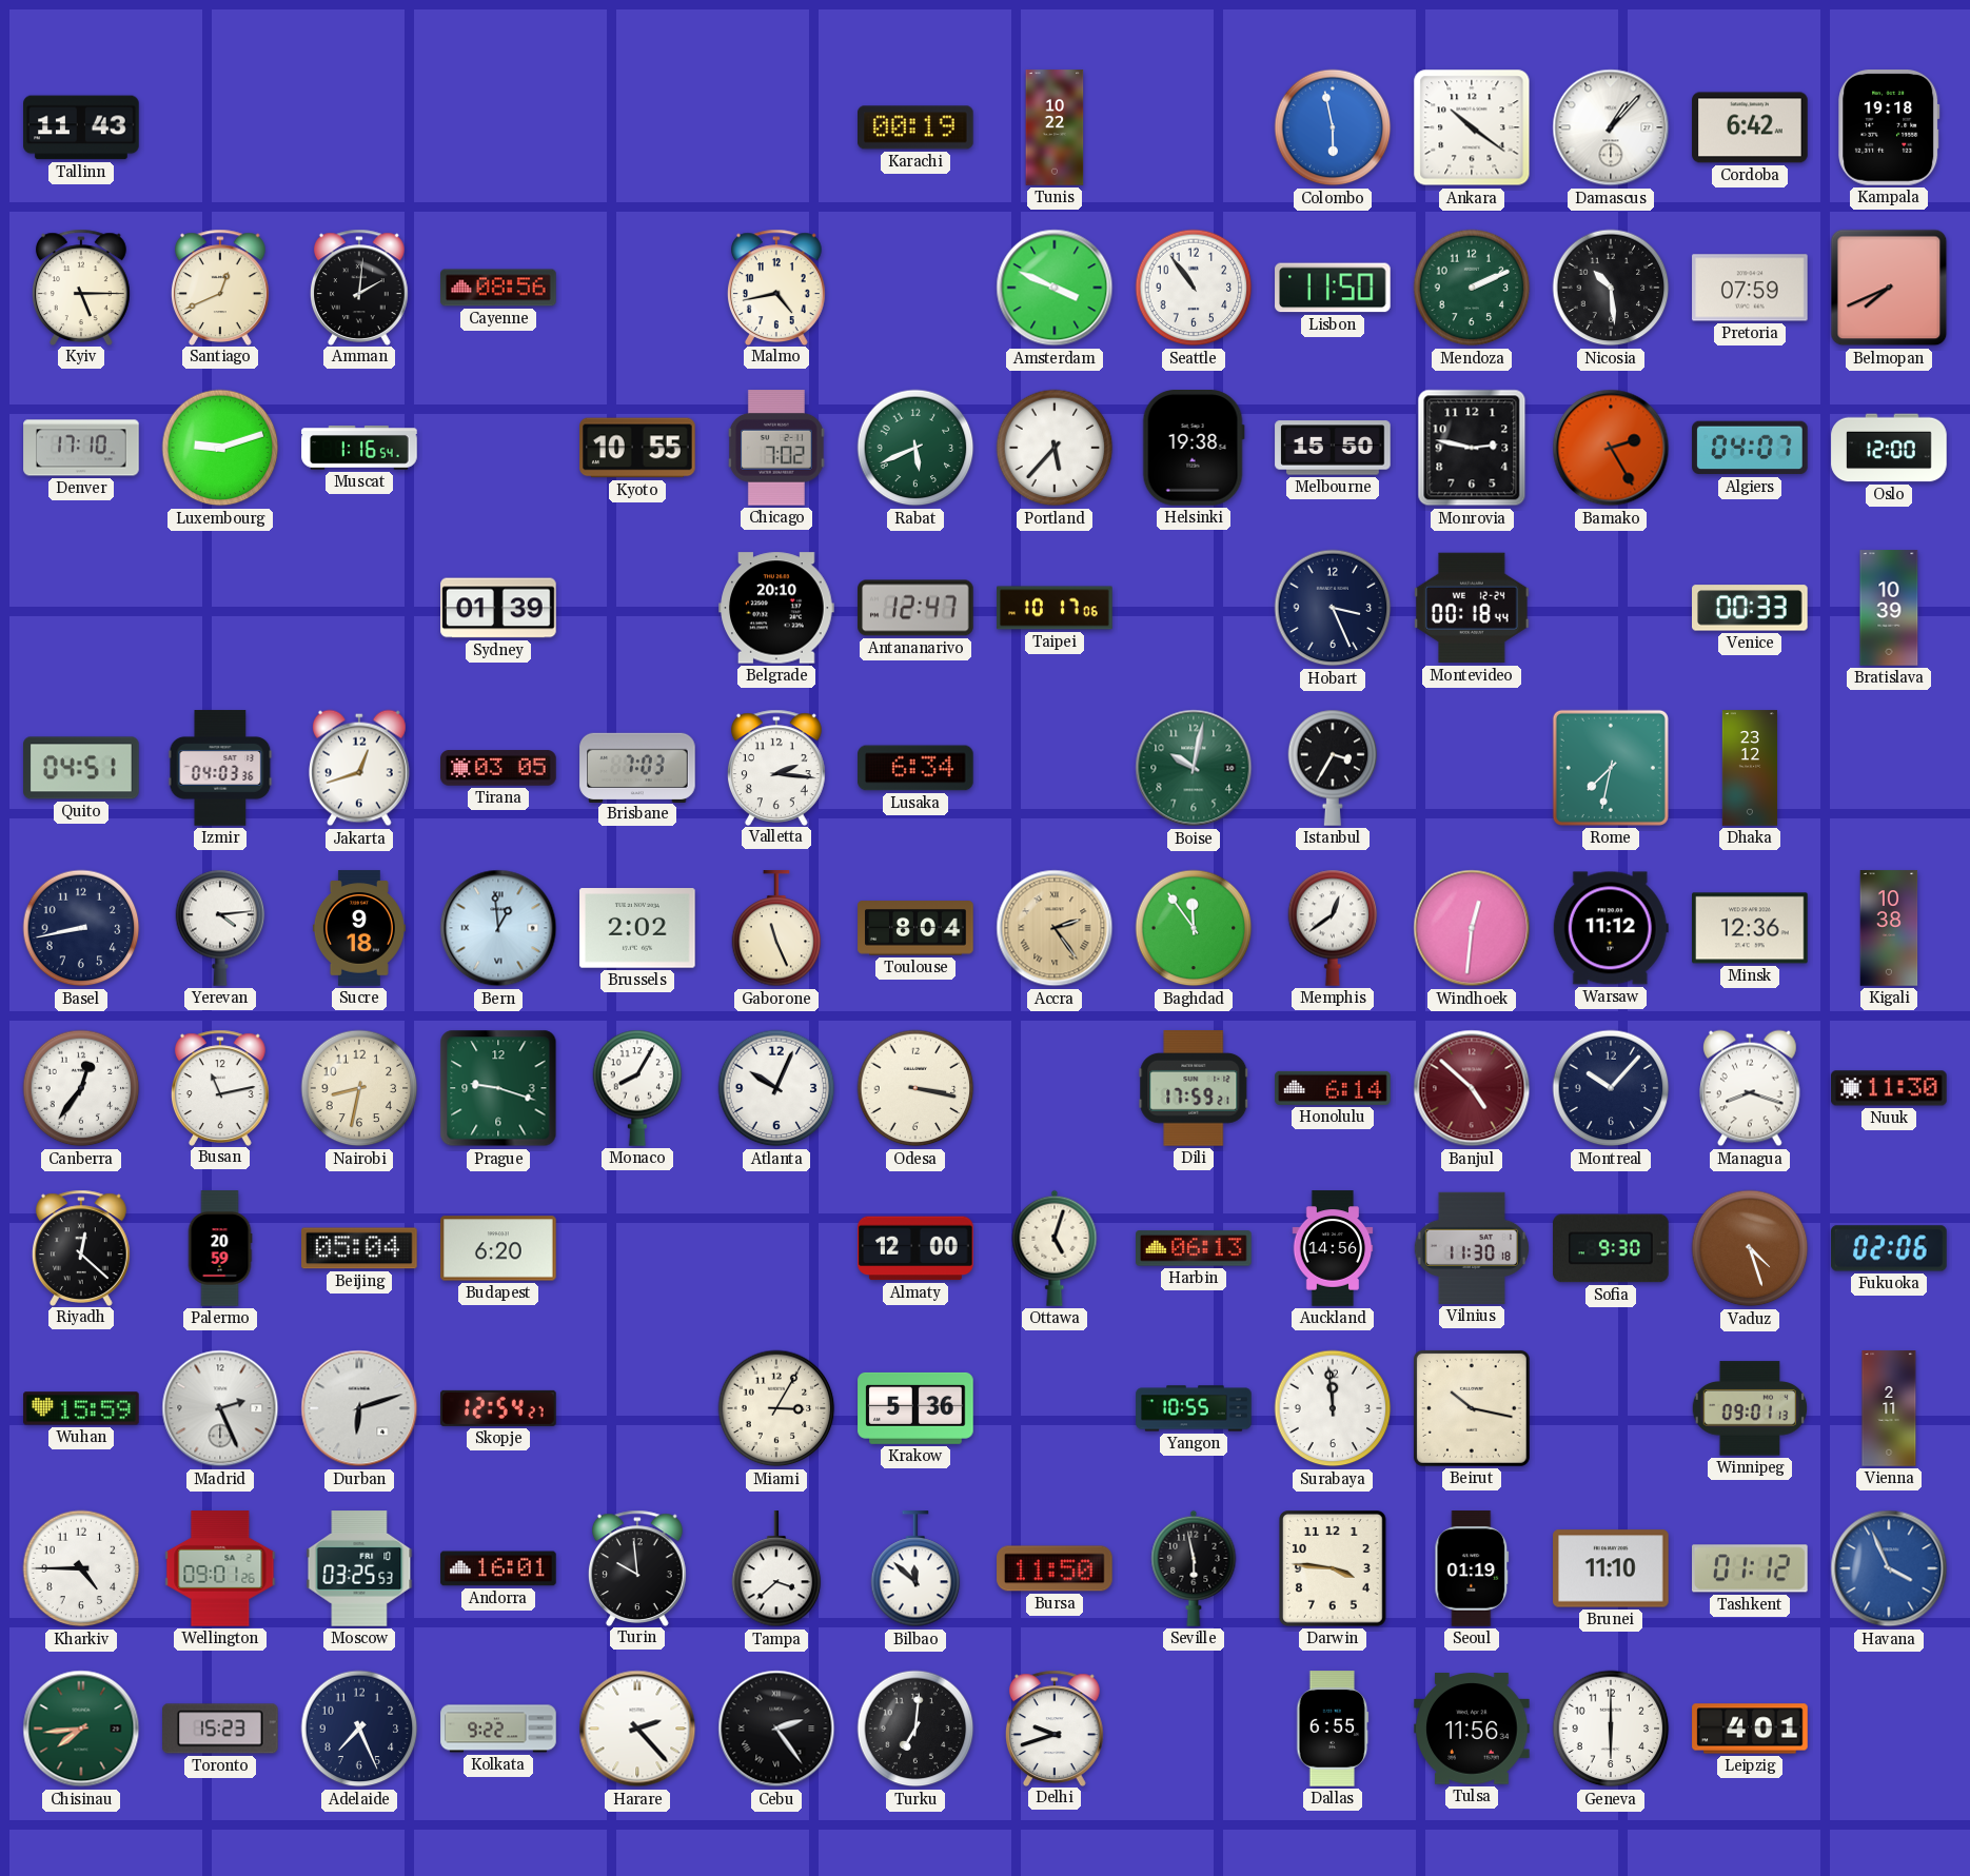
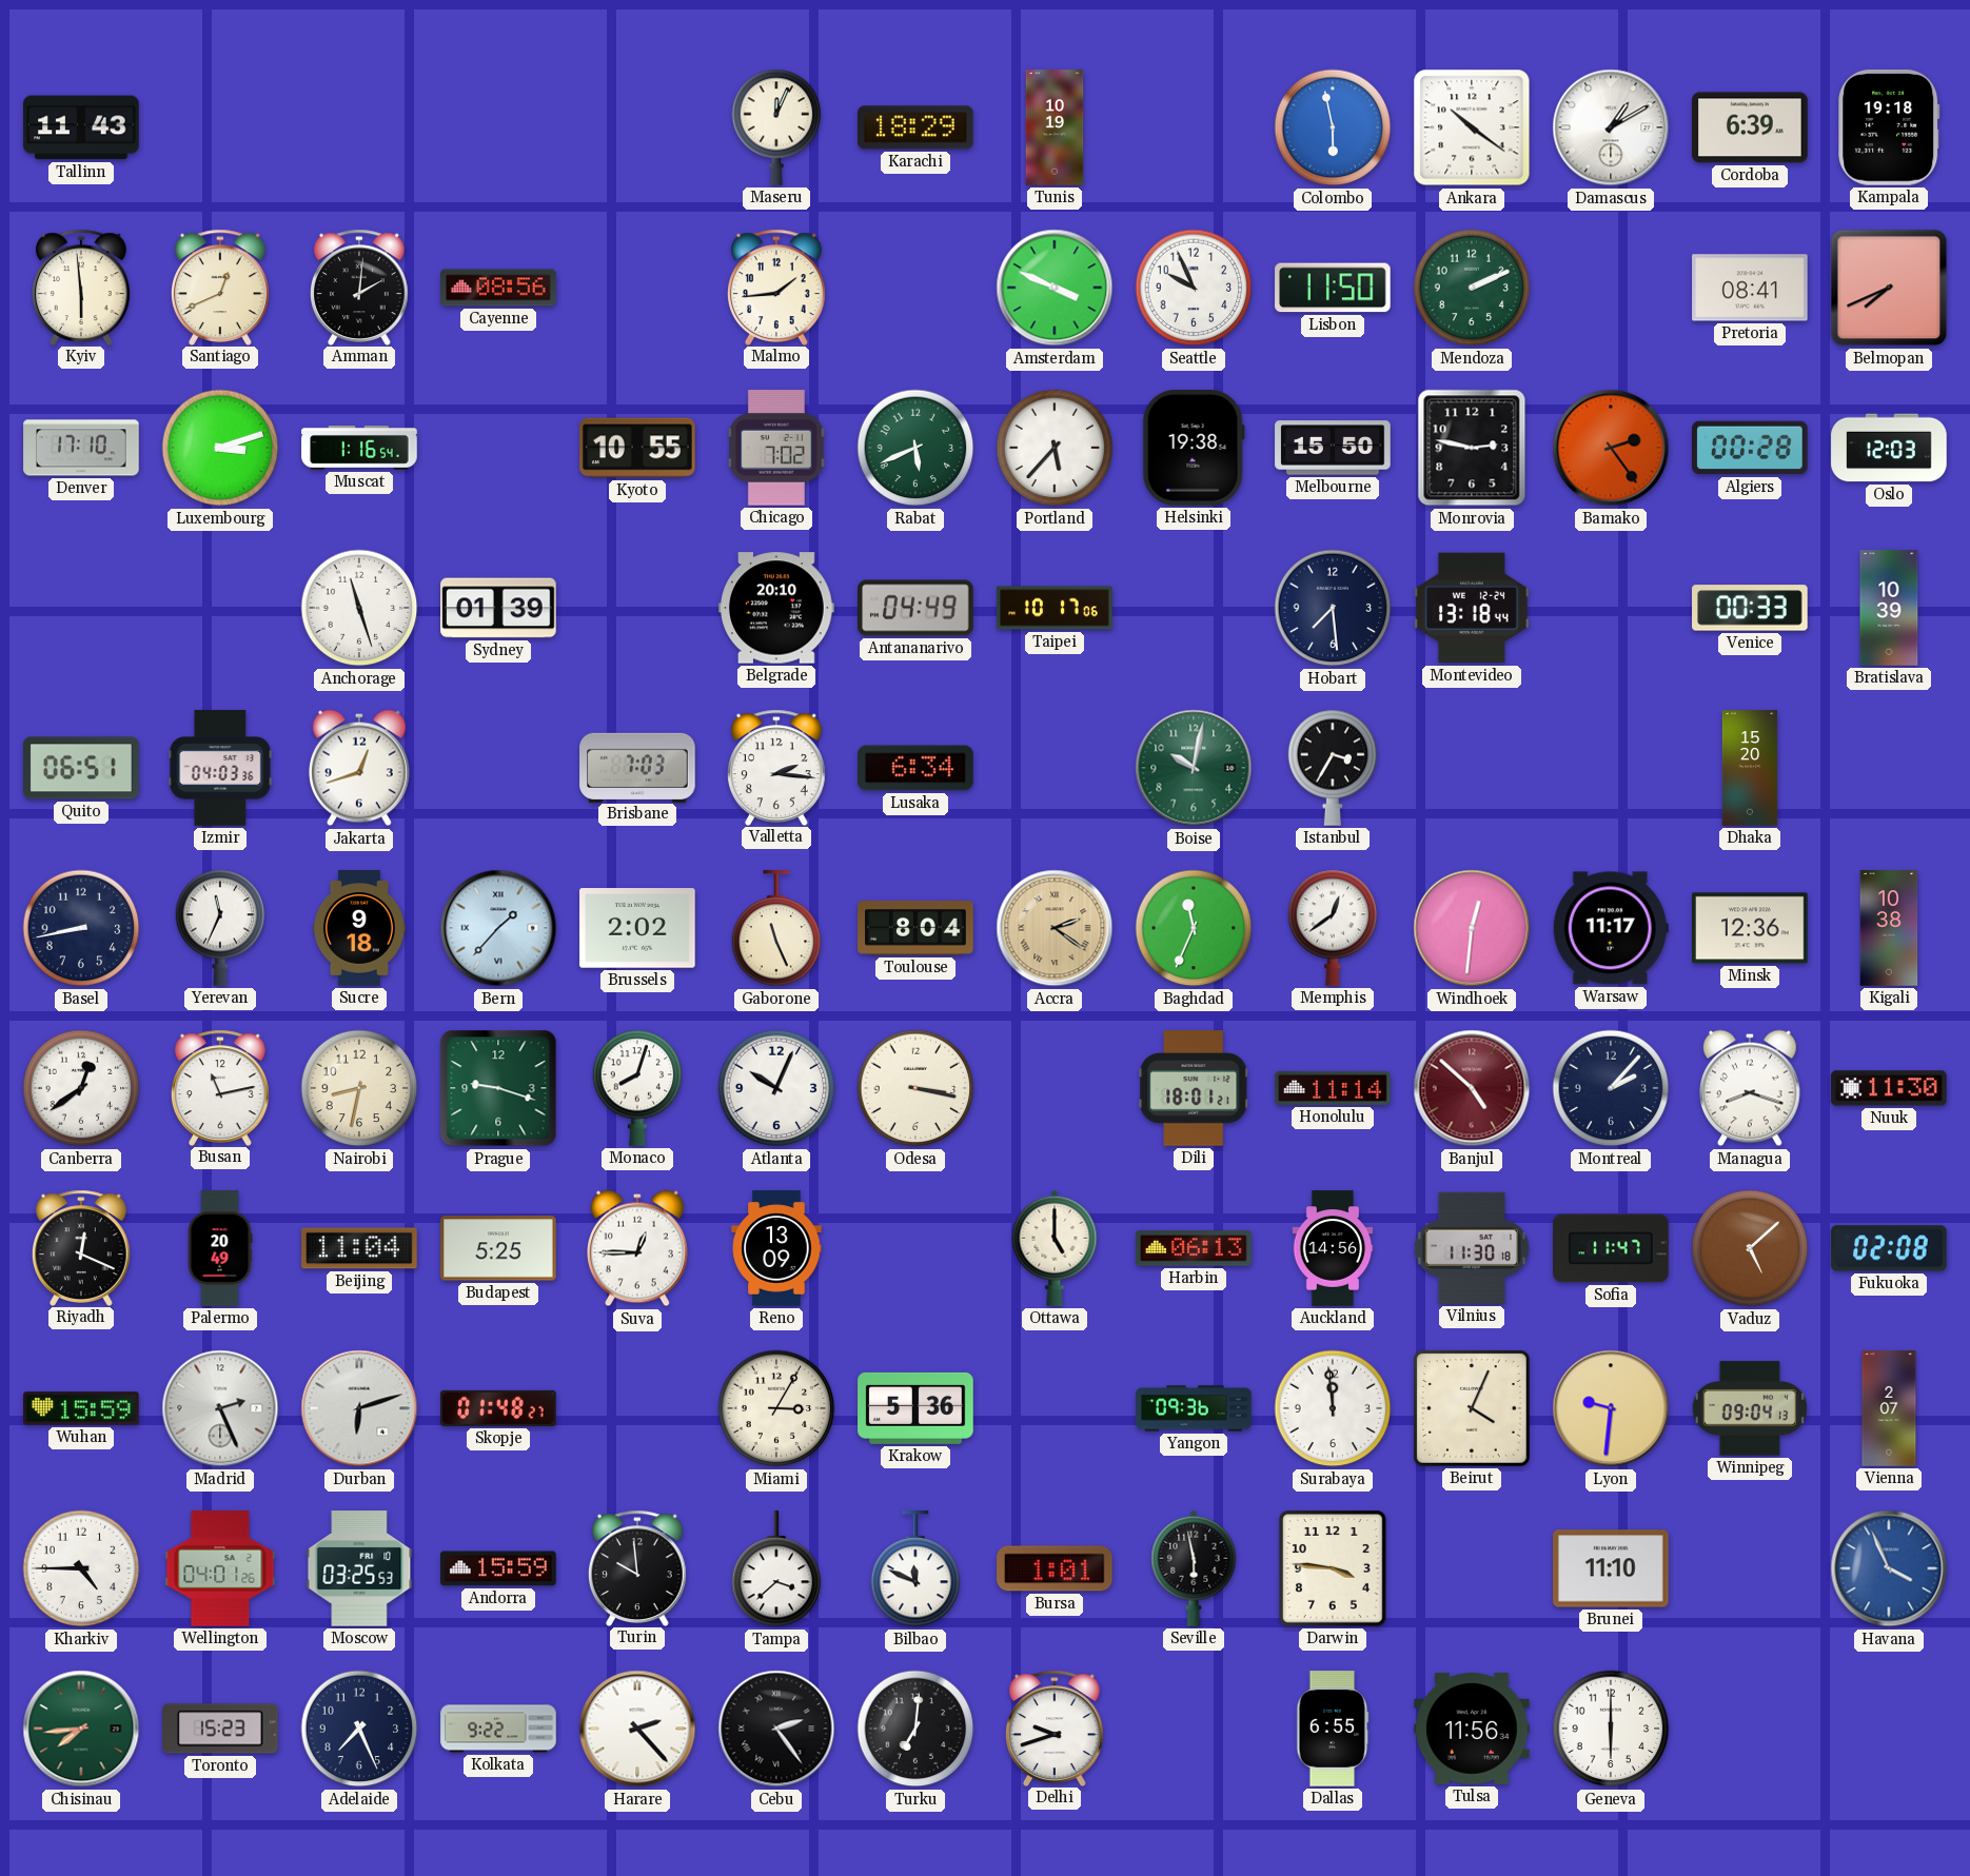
Maseru: none -> 12:04
Karachi: 00:19 -> 18:29
Tunis: 10:22 -> 10:19
Damascus: 1:07 -> 1:10
Cordoba: 6:42 -> 6:39
Kyiv: 5:15 -> 5:59
Malmo: 4:43 -> 1:44
Seattle: 10:54 -> 9:56
Nicosia: 10:29 -> none
Pretoria: 07:59 -> 08:41
Luxembourg: 9:12 -> 3:12
Bamako: 2:25 -> 2:24
Algiers: 04:07 -> 00:28
Oslo: 12:00 -> 12:03
Anchorage: none -> 11:27
Antananarivo: 12:47 -> 04:49
Hobart: 3:26 -> 7:29
Montevideo: 00:18 -> 13:18
Quito: 04:51 -> 06:51
Tirana: 03:05 -> none
Rome: 7:32 -> none
Dhaka: 23:12 -> 15:20
Yerevan: 4:14 -> 11:34
Bern: 12:59 -> 1:37
Accra: 2:24 -> 2:21
Baghdad: 11:54 -> 11:34
Warsaw: 11:12 -> 11:17
Canberra: 12:36 -> 12:39
Monaco: 8:05 -> 8:03
Dili: 17:59 -> 18:01
Honolulu: 6:14 -> 11:14
Montreal: 10:07 -> 2:07
Riyadh: 12:22 -> 12:19
Palermo: 20:59 -> 20:49
Beijing: 05:04 -> 11:04
Budapest: 6:20 -> 5:25
Suva: none -> 12:45
Reno: none -> 13:09
Almaty: 12:00 -> none
Ottawa: 5:03 -> 5:00
Sofia: 9:30 -> 11:47
Vaduz: 4:27 -> 5:08
Fukuoka: 02:06 -> 02:08
Skopje: 12:54 -> 01:48
Yangon: 10:55 -> 09:36
Beirut: 10:17 -> 4:04
Lyon: none -> 9:31
Winnipeg: 09:01 -> 09:04
Vienna: 2:11 -> 2:07
Wellington: 09:01 -> 04:01
Andorra: 16:01 -> 15:59
Bilbao: 11:52 -> 11:49
Bursa: 11:50 -> 1:01
Seoul: 01:19 -> none
Tashkent: 01:12 -> none
Leipzig: 4:01 -> none
